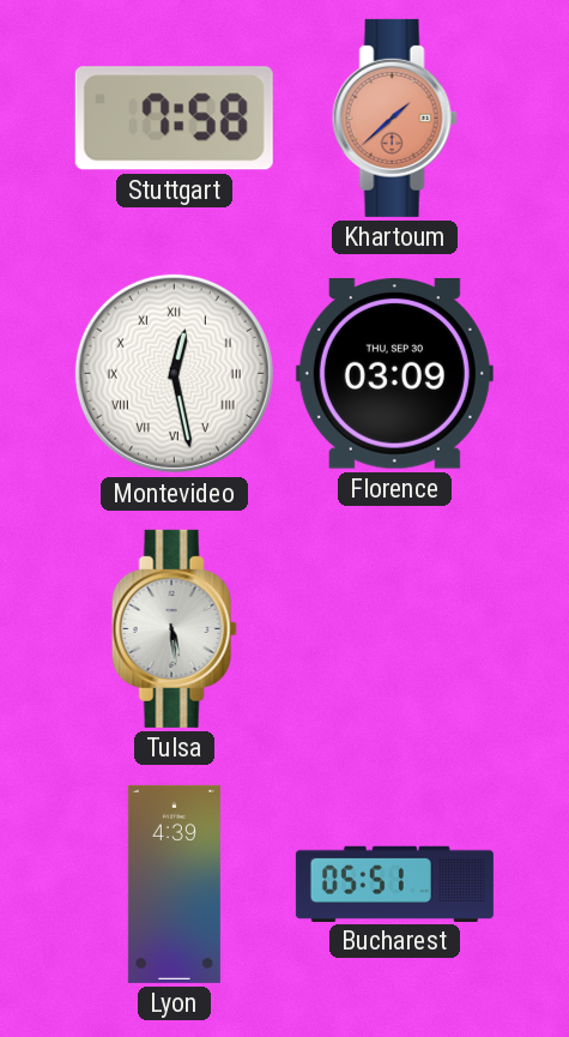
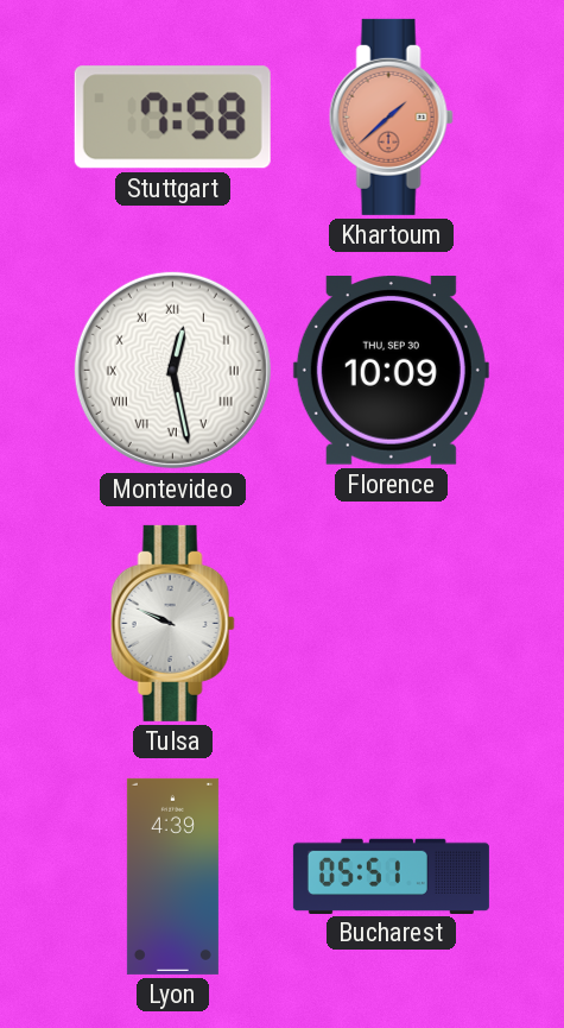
Florence: 03:09 -> 10:09
Tulsa: 5:29 -> 9:49
